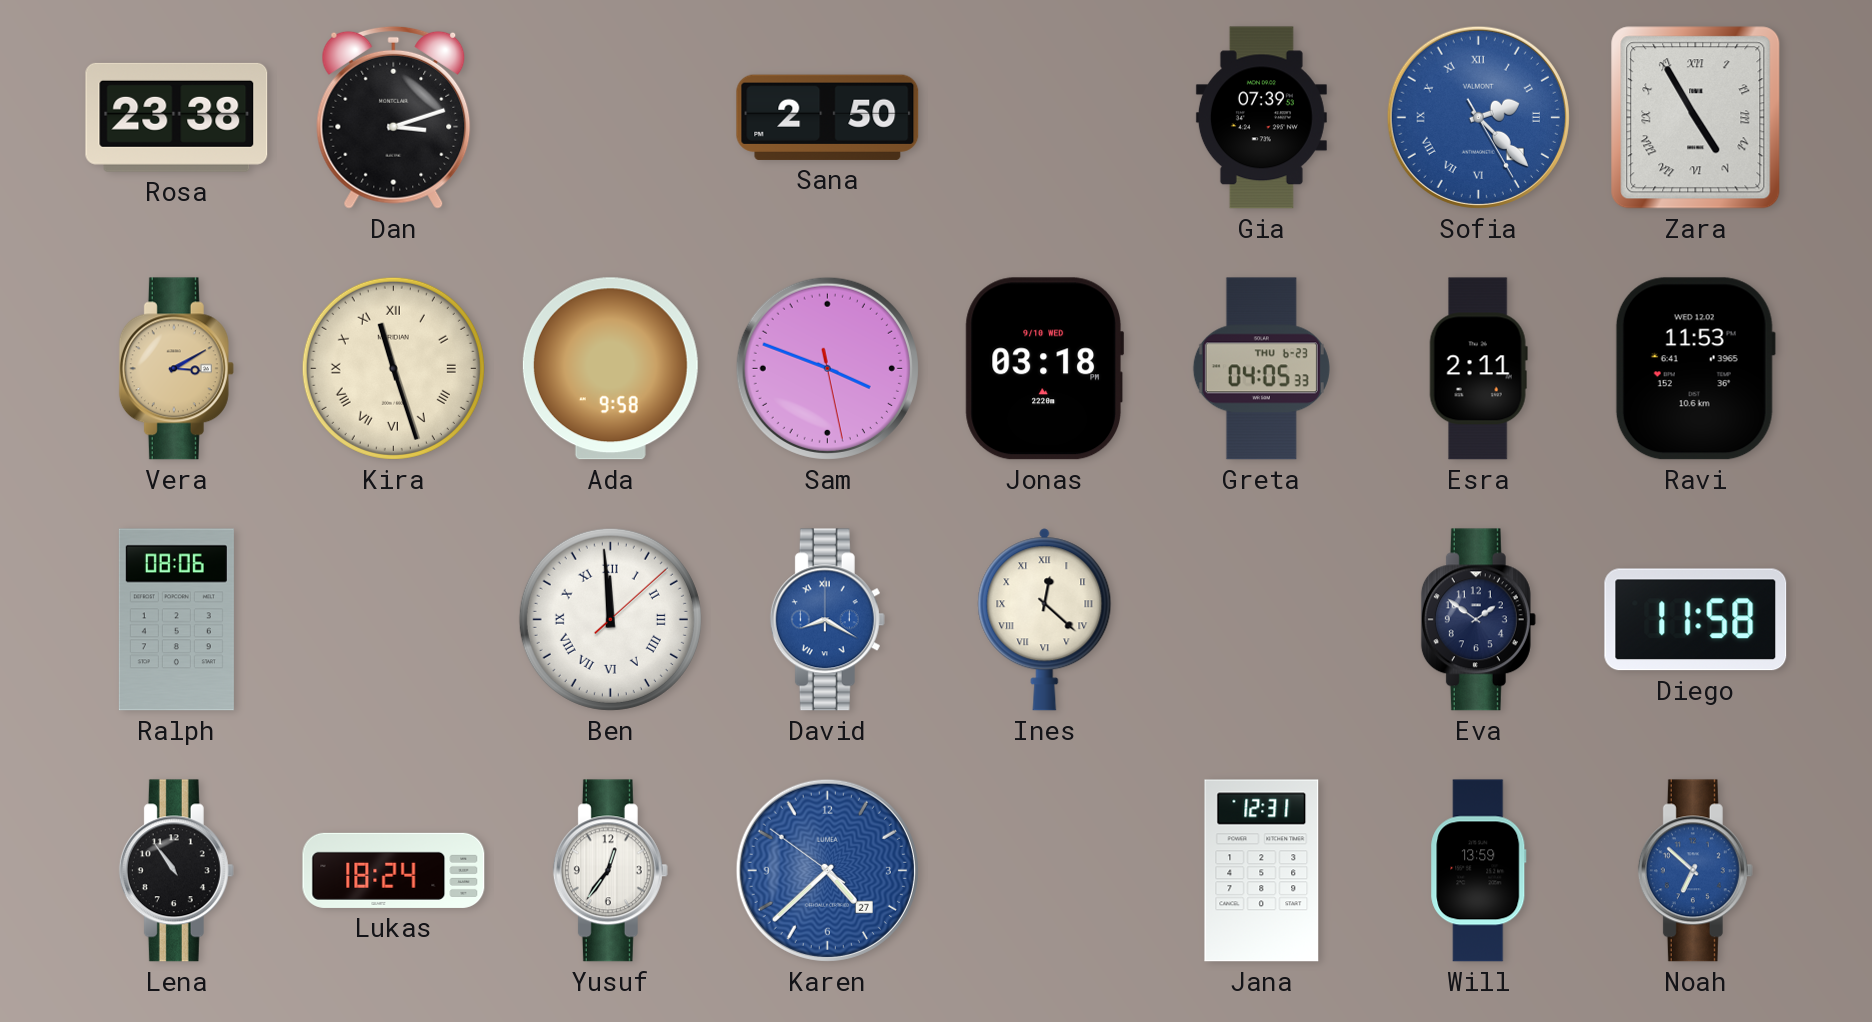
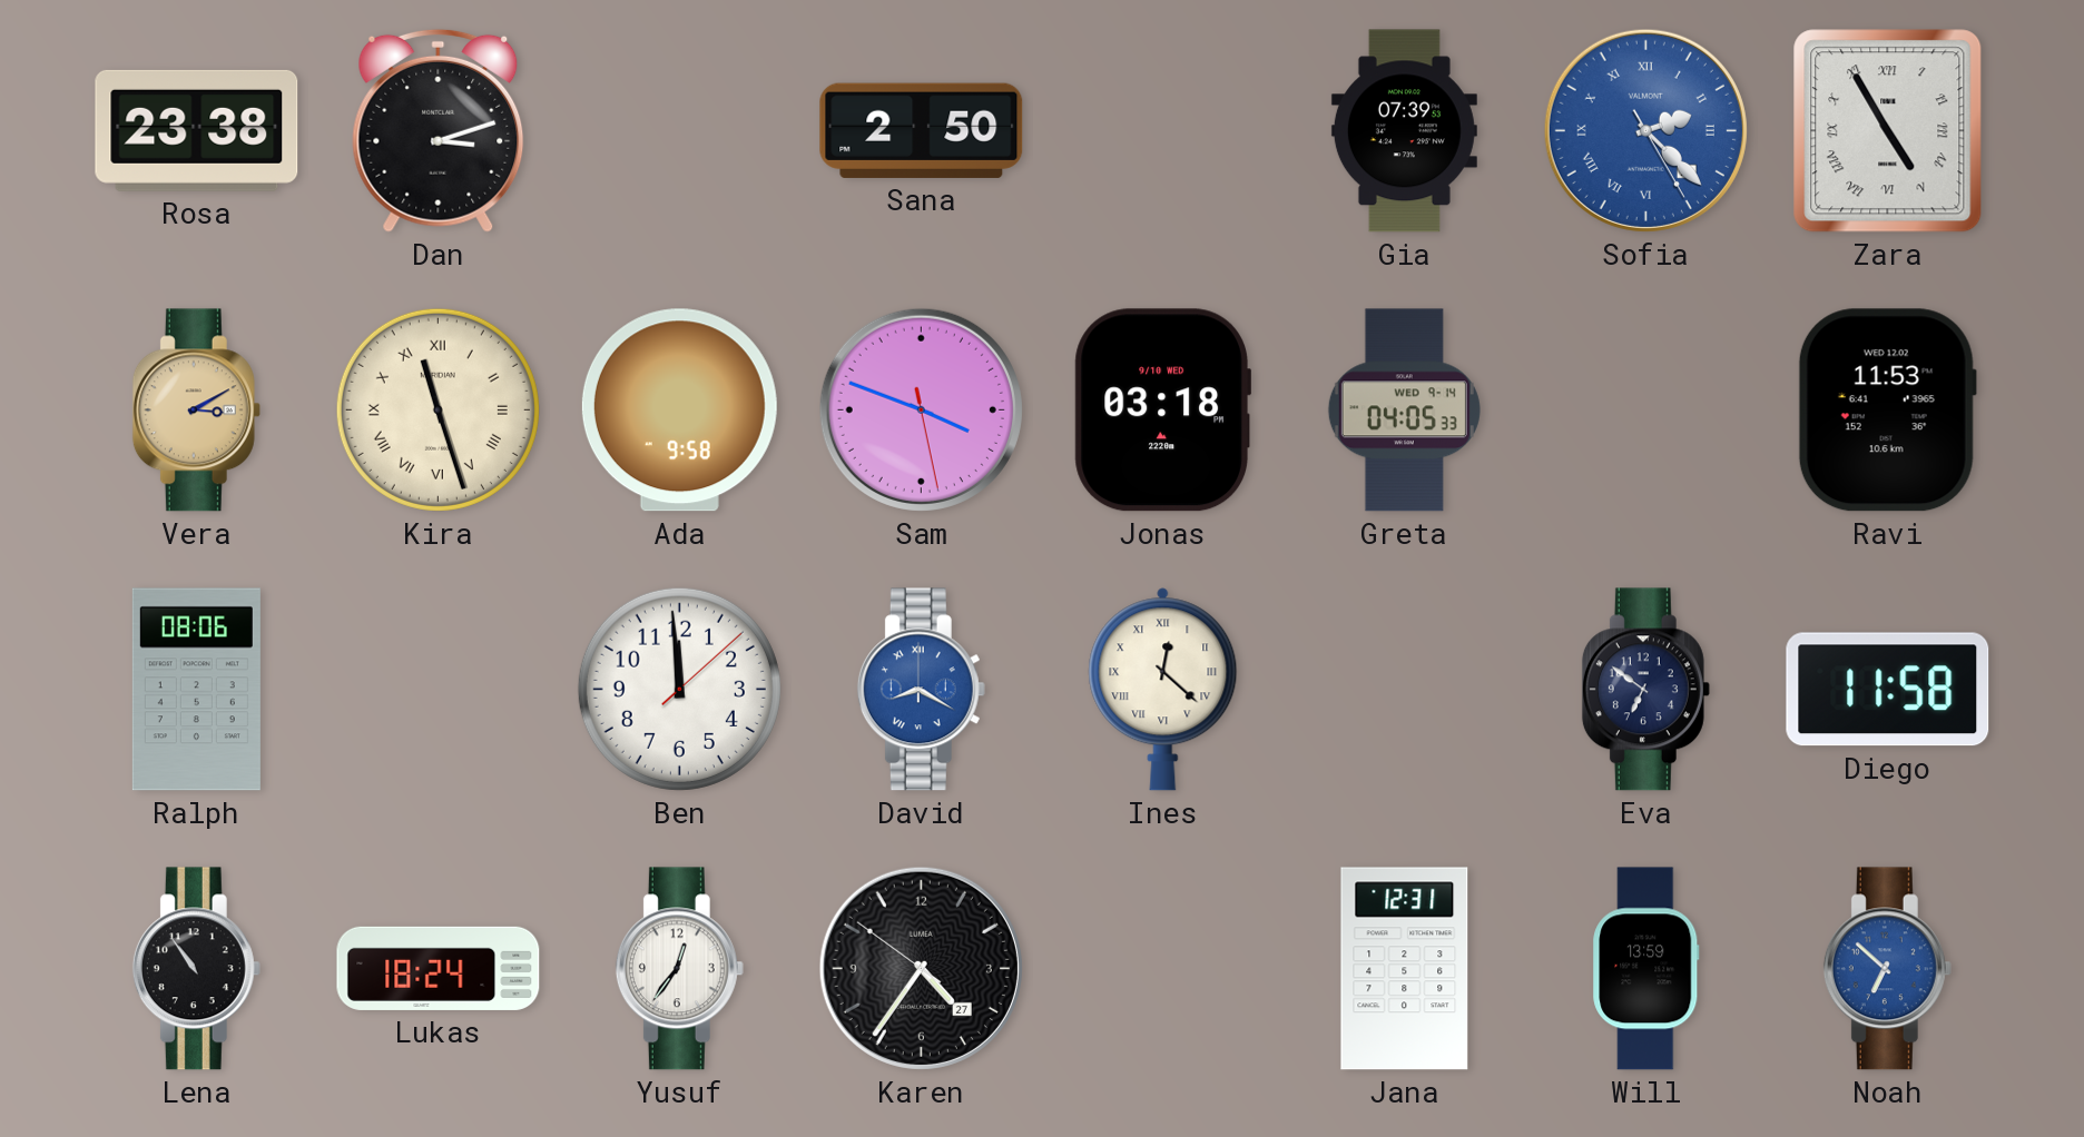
Greta date: THU 6-23 -> WED 9-14
Esra: 2:11 -> none
Ben numerals: Roman -> Arabic
Eva: 1:51 -> 6:51
Karen: 4:37 -> 4:35
Karen dial: blue -> black
